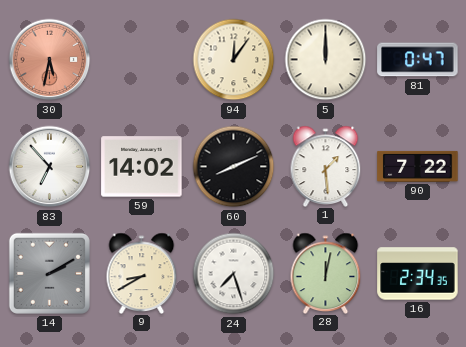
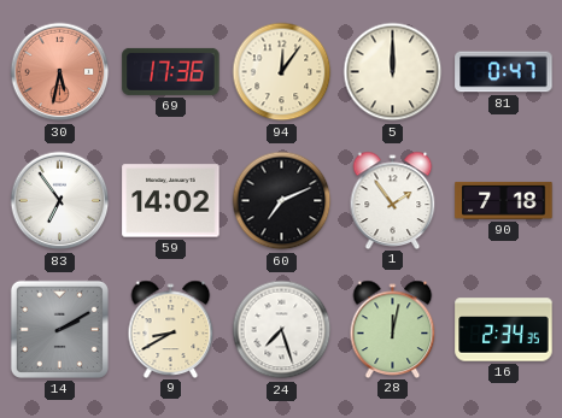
69: none -> 17:36
83: 6:53 -> 6:54
60: 8:11 -> 7:11
1: 1:29 -> 1:54
90: 7:22 -> 7:18
